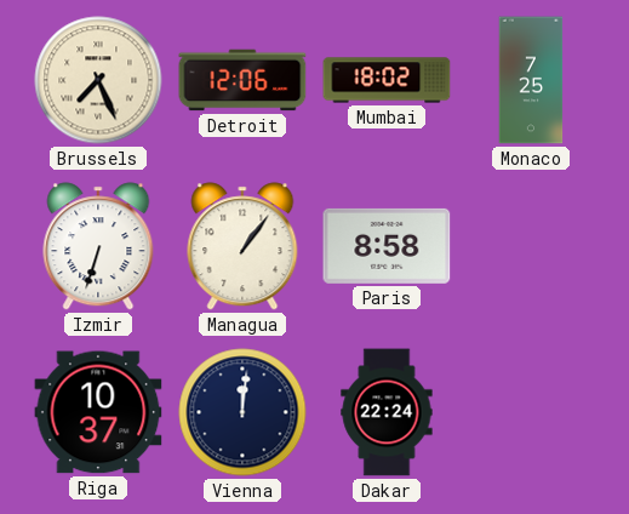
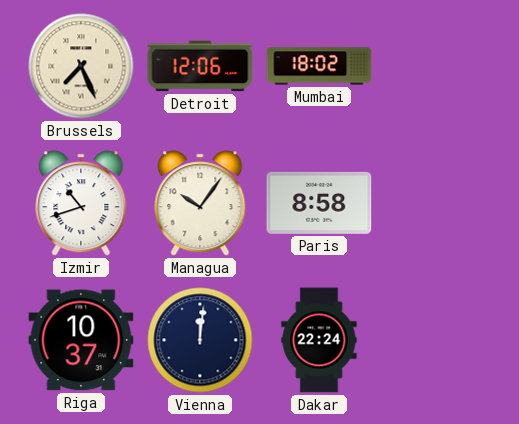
Monaco: 7:25 -> none
Izmir: 6:33 -> 10:42
Managua: 1:06 -> 10:06
